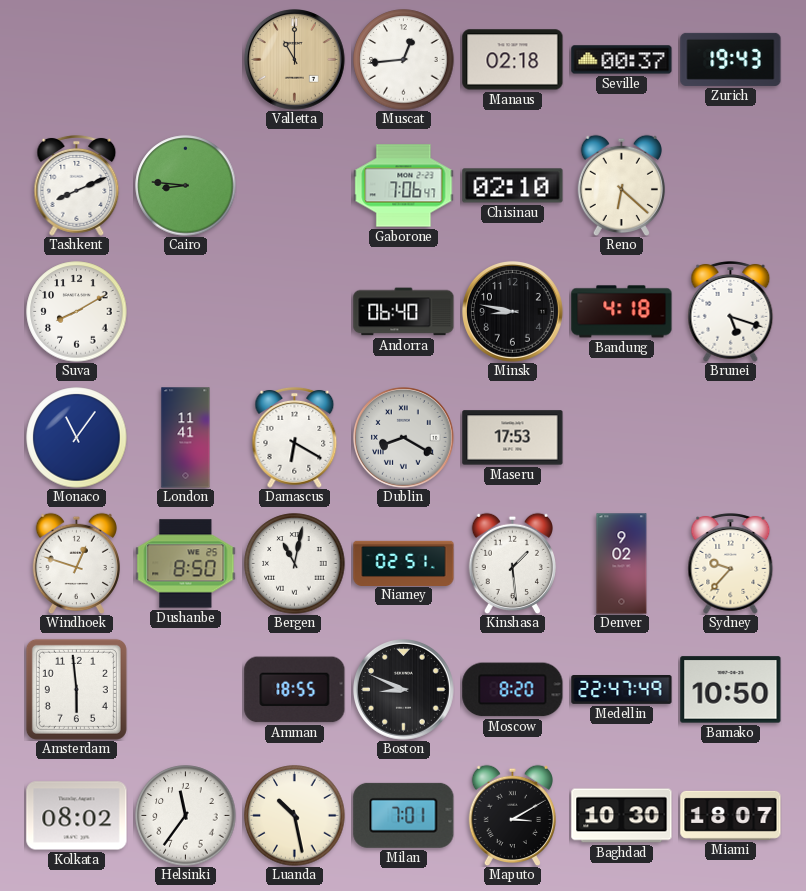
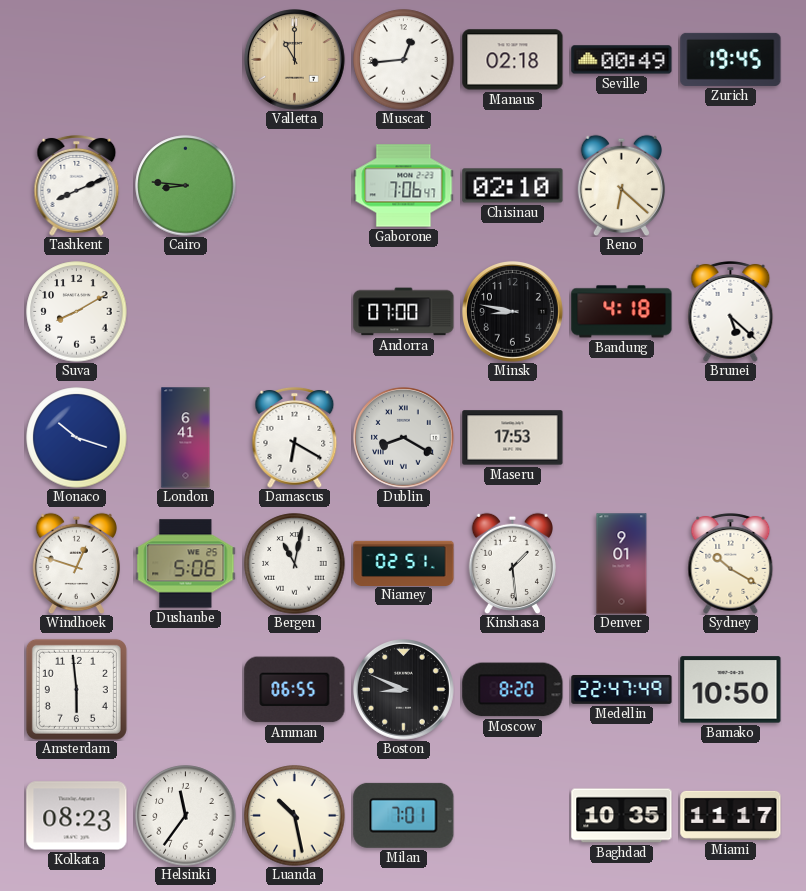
Seville: 00:37 -> 00:49
Zurich: 19:43 -> 19:45
Andorra: 06:40 -> 07:00
Brunei: 5:18 -> 5:22
Monaco: 11:06 -> 10:18
London: 11:41 -> 6:41
Dushanbe: 8:50 -> 5:06
Denver: 9:02 -> 9:01
Sydney: 9:37 -> 10:20
Amman: 18:55 -> 06:55
Kolkata: 08:02 -> 08:23
Maputo: 3:10 -> none
Baghdad: 10:30 -> 10:35
Miami: 18:07 -> 11:17
